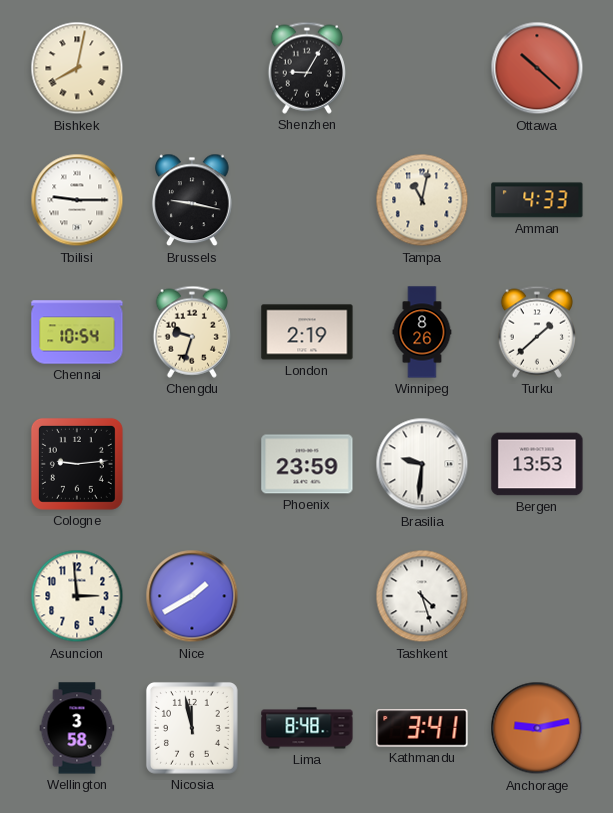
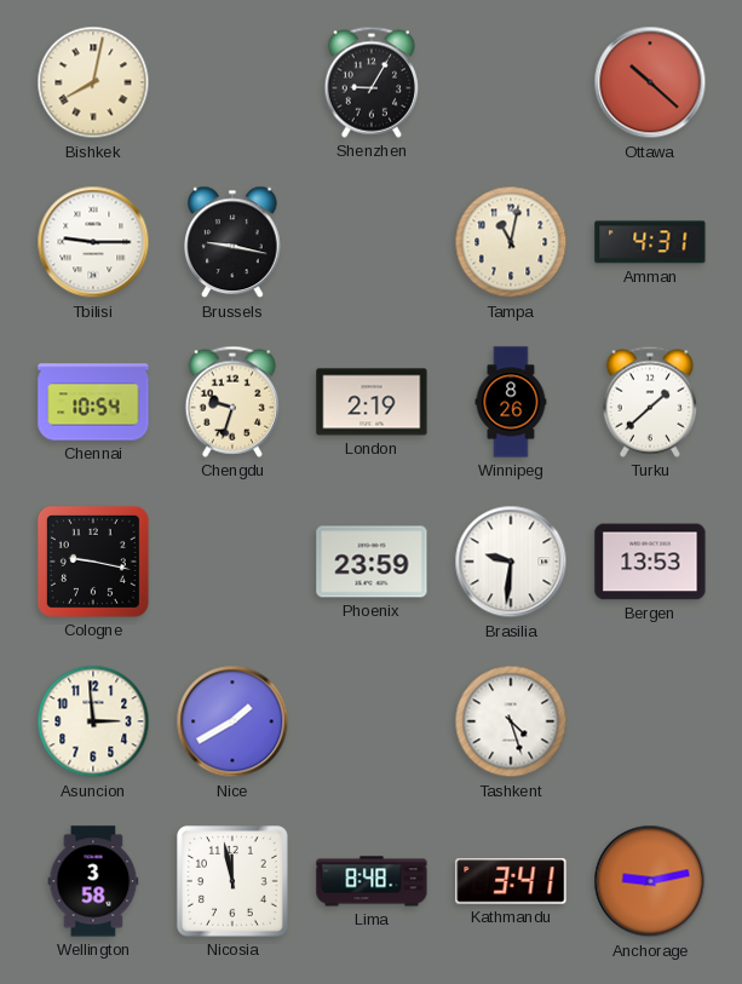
Amman: 4:33 -> 4:31
Cologne: 9:14 -> 9:17
